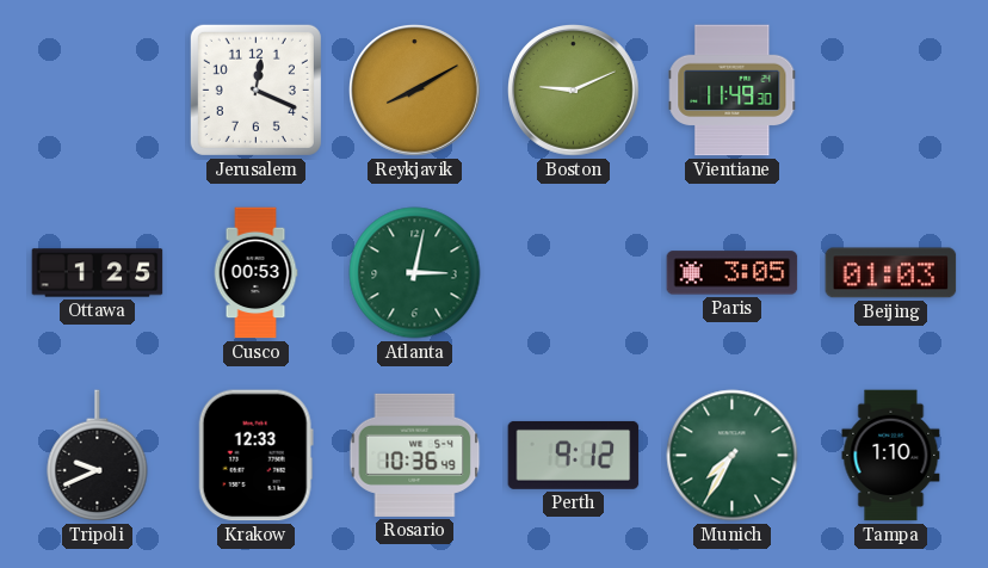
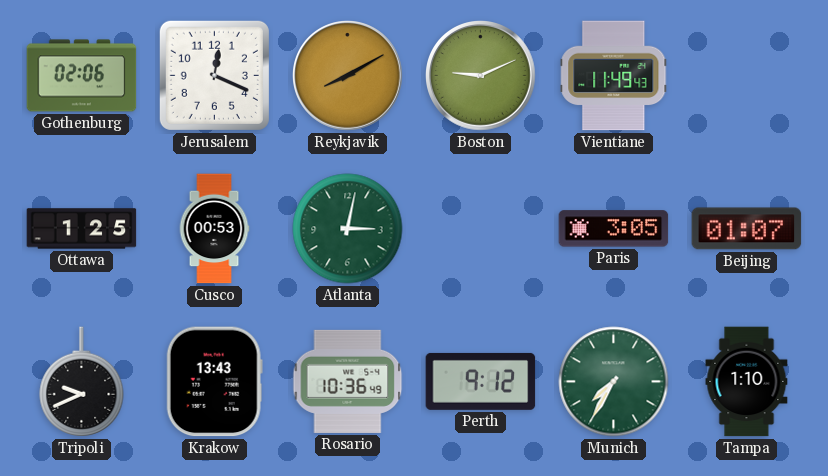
Gothenburg: none -> 02:06
Vientiane: 11:49:30 -> 11:49:43
Beijing: 01:03 -> 01:07
Krakow: 12:33 -> 13:43
